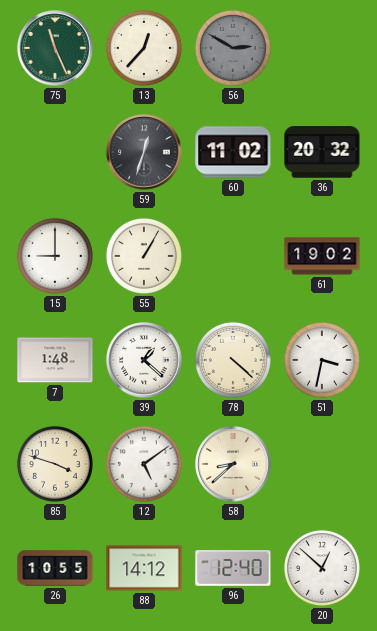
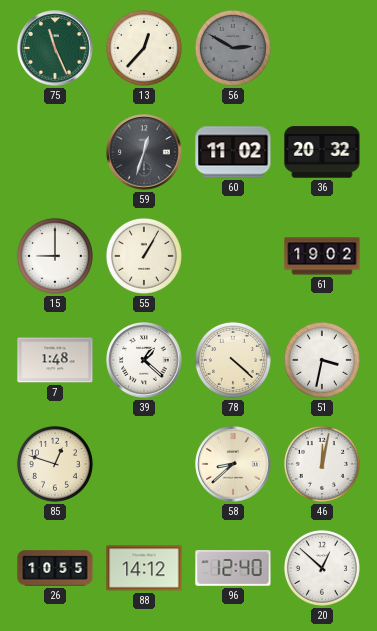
85: 3:48 -> 12:48
12: 5:09 -> none
46: none -> 12:02
